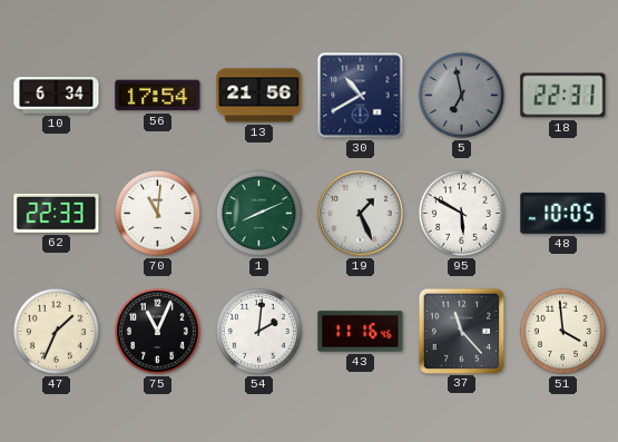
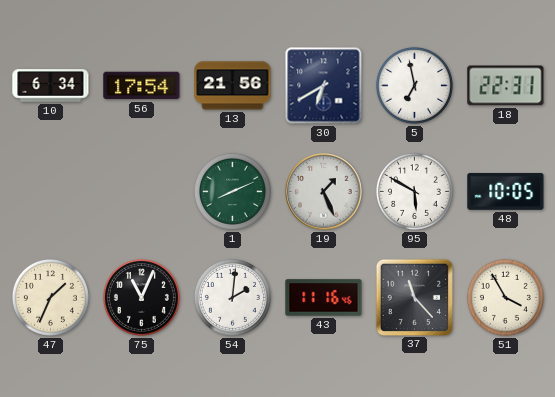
30: 10:40 -> 6:40
5 dial: grey -> white
62: 22:33 -> none
70: 11:01 -> none
51: 3:59 -> 3:55
